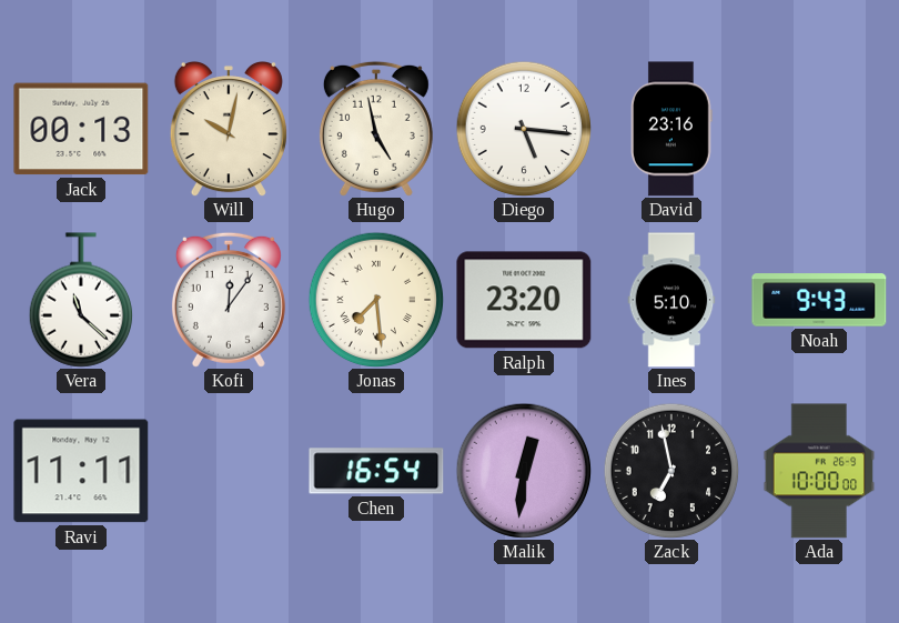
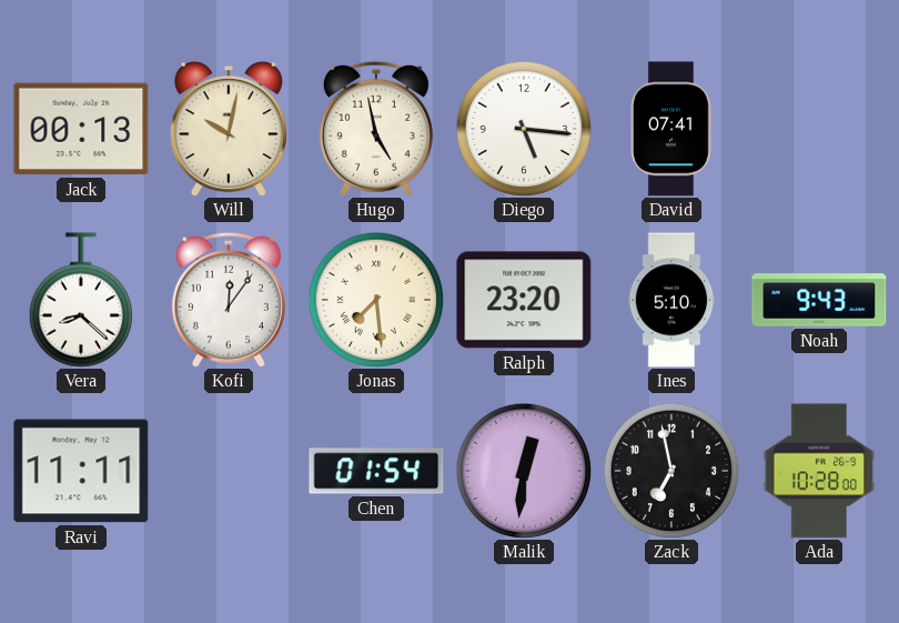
David: 23:16 -> 07:41
Vera: 11:22 -> 8:22
Chen: 16:54 -> 01:54
Ada: 10:00 -> 10:28
